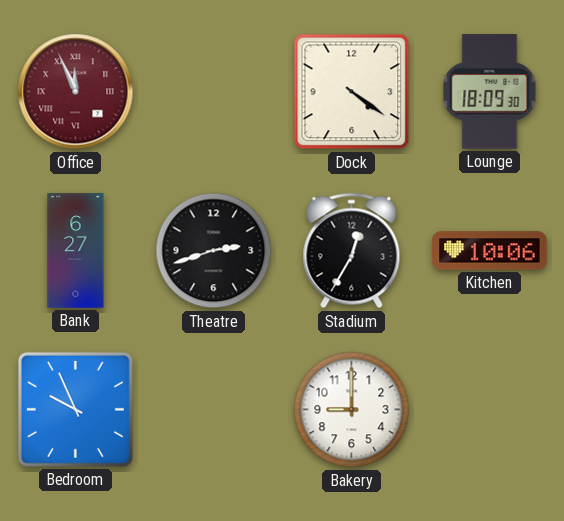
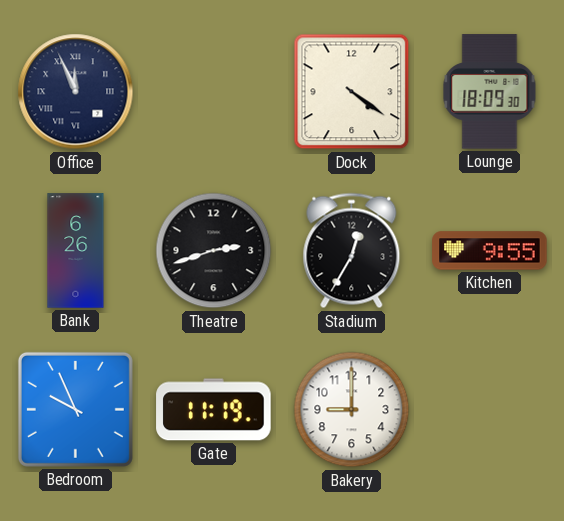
Office dial: burgundy -> navy
Bank: 6:27 -> 6:26
Kitchen: 10:06 -> 9:55
Gate: none -> 11:19
